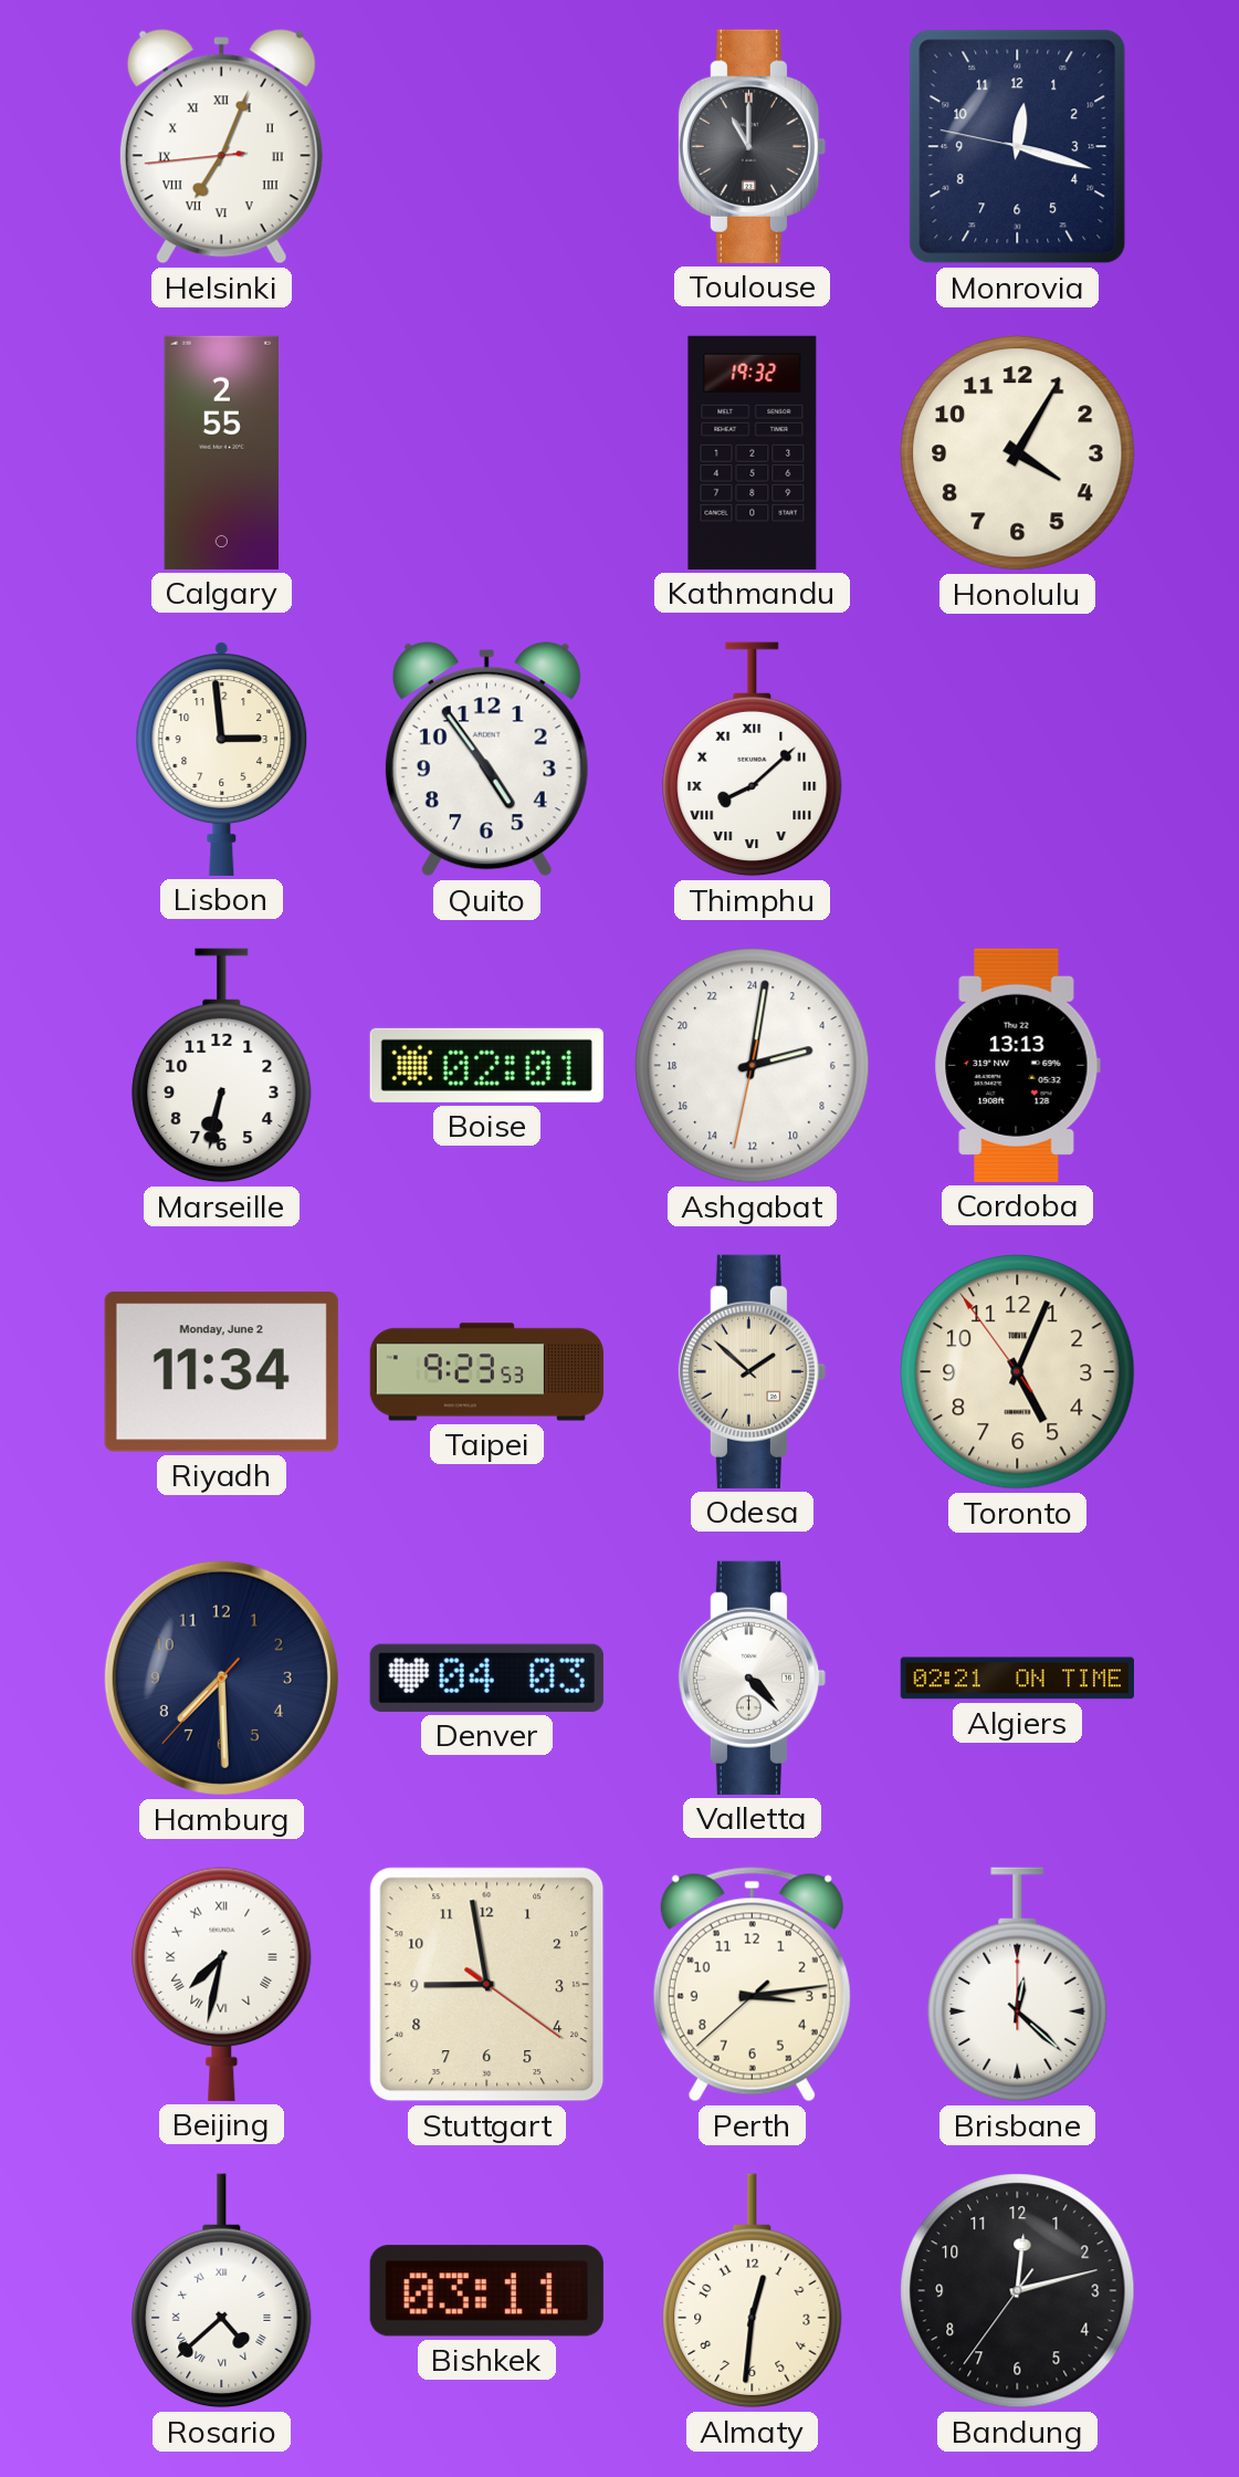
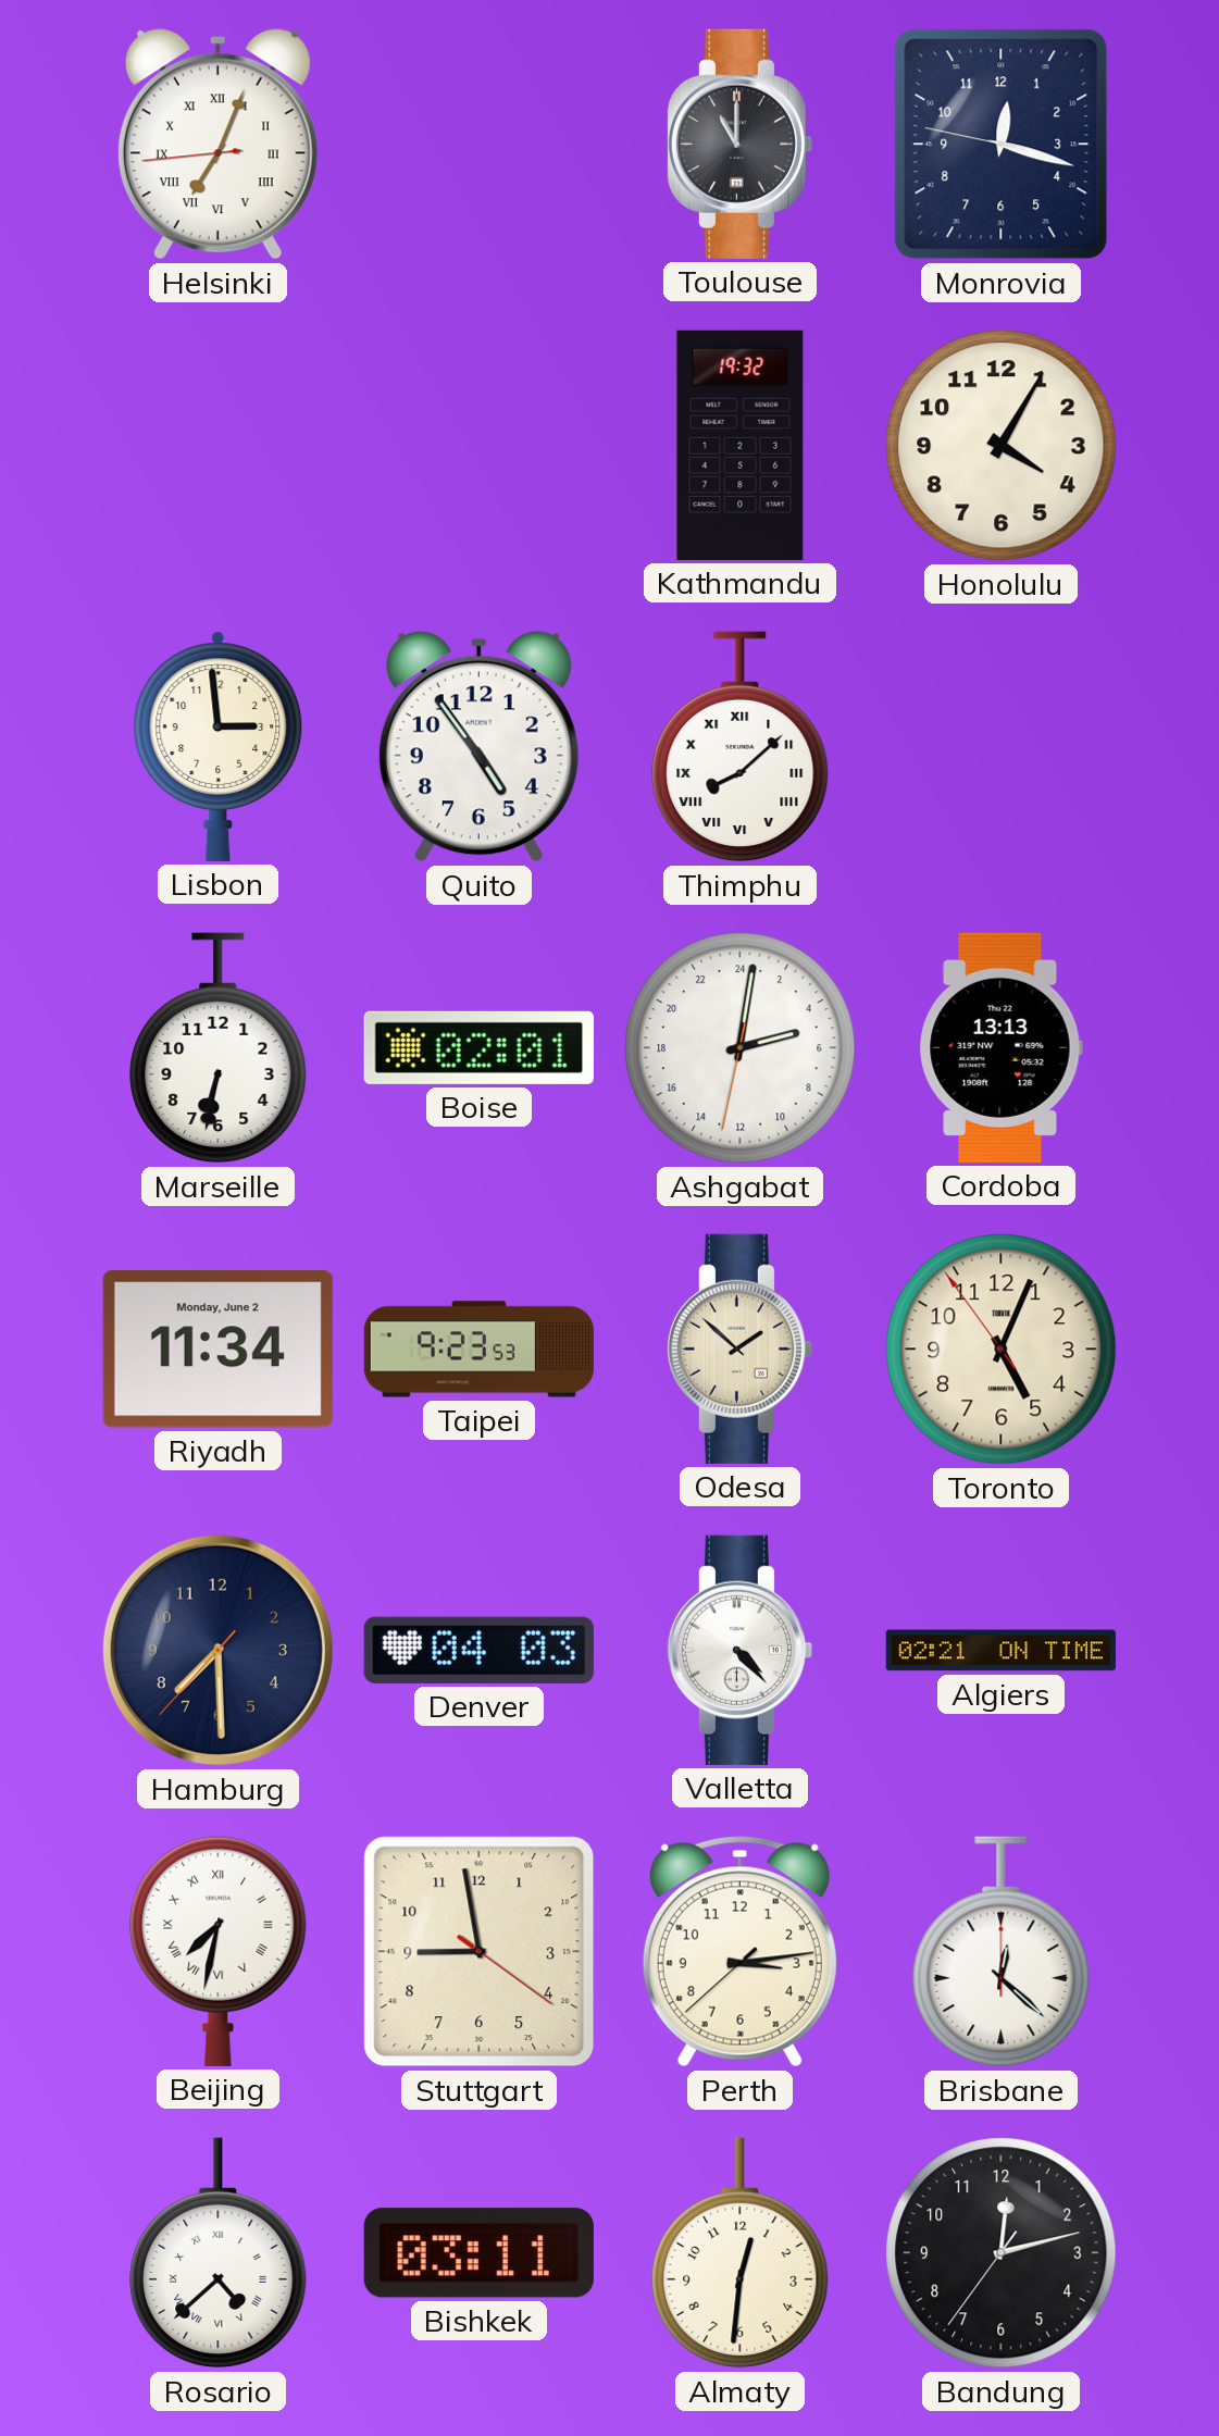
Calgary: 2:55 -> none
